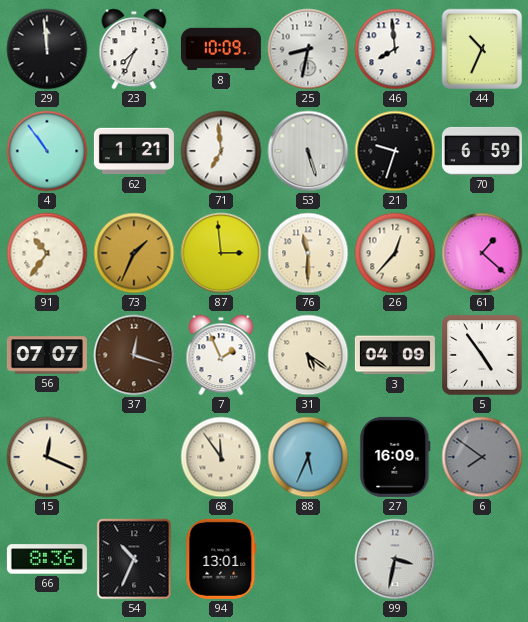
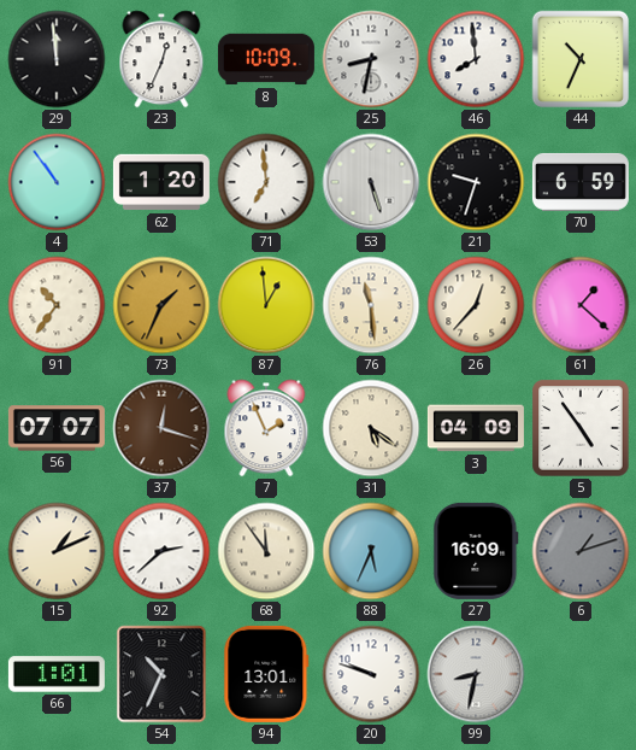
23: 7:34 -> 12:34
62: 1:21 -> 1:20
87: 2:59 -> 12:59
76: 11:30 -> 11:29
15: 12:19 -> 1:11
92: none -> 2:38
6: 7:51 -> 1:12
66: 8:36 -> 1:01
20: none -> 9:48
99: 3:32 -> 8:32
